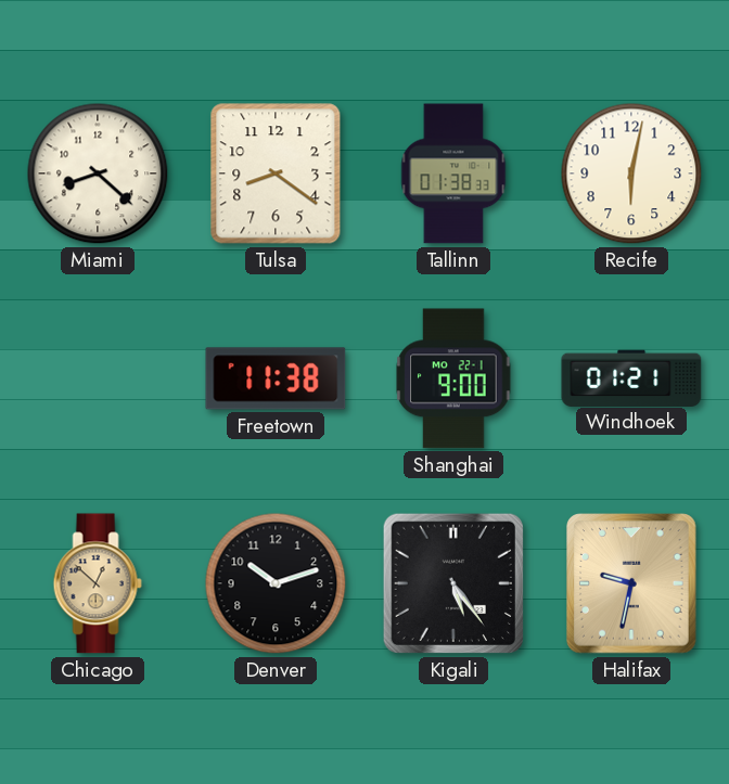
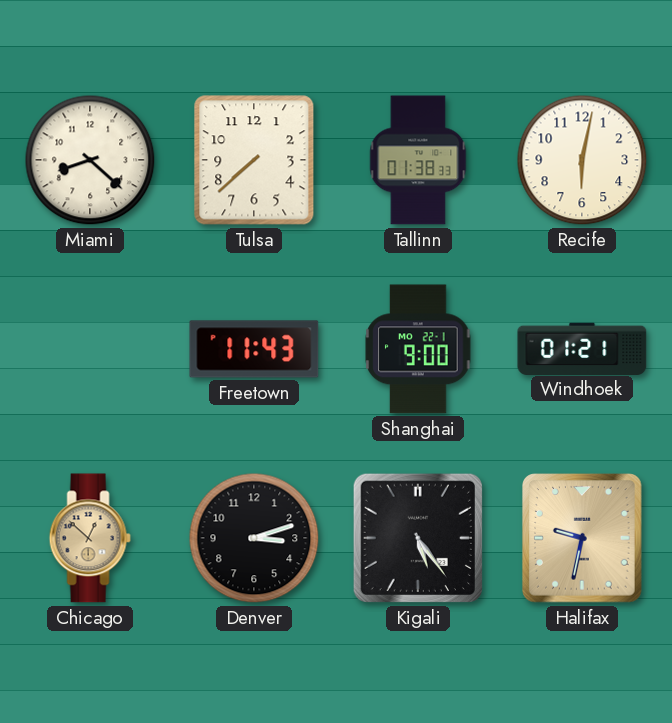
Tulsa: 8:21 -> 7:38
Freetown: 11:38 -> 11:43
Denver: 10:12 -> 3:12
